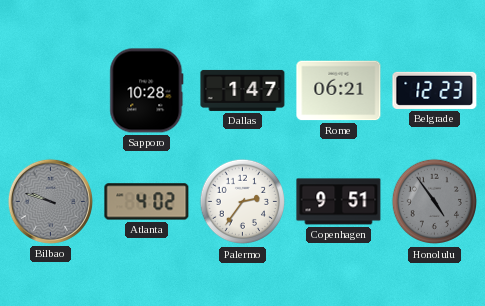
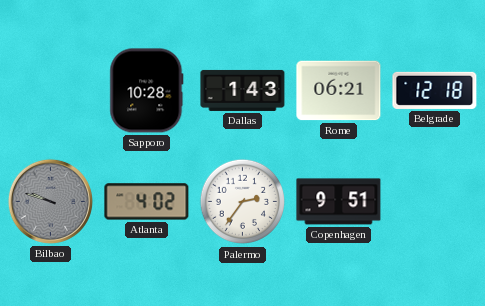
Dallas: 1:47 -> 1:43
Belgrade: 12:23 -> 12:18
Honolulu: 4:54 -> none
